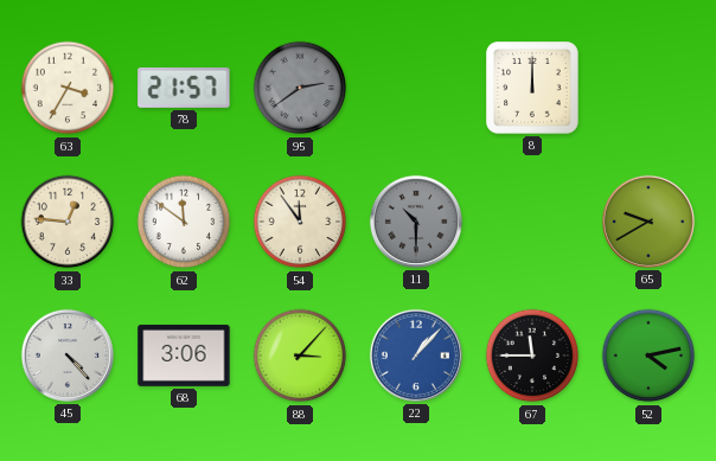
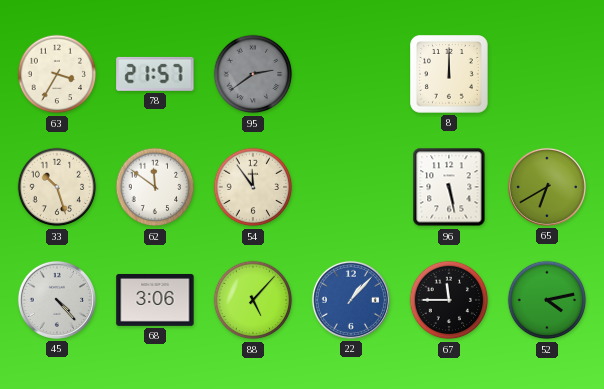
33: 12:46 -> 10:27
11: 10:30 -> none
96: none -> 5:28
65: 9:40 -> 6:40
88: 3:07 -> 5:07
